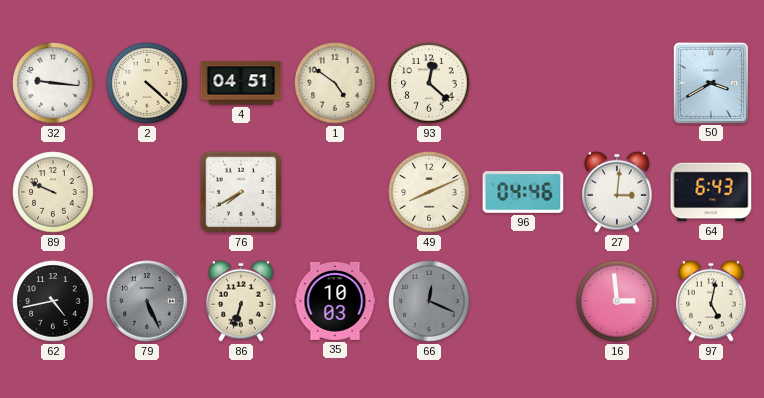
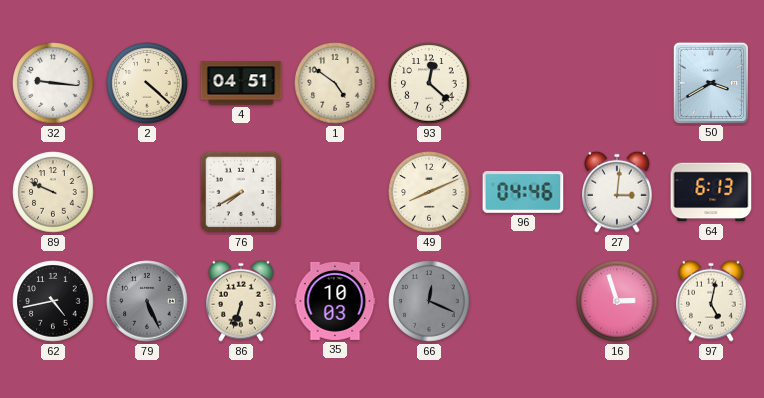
64: 6:43 -> 6:13
16: 2:59 -> 2:57
